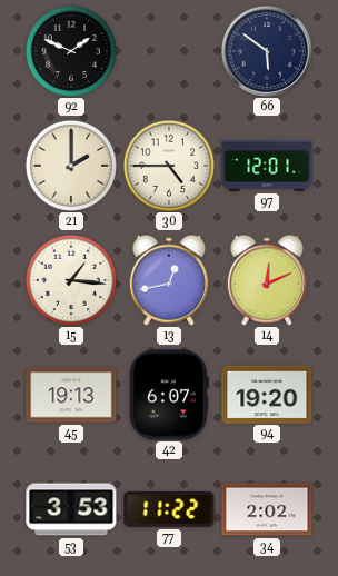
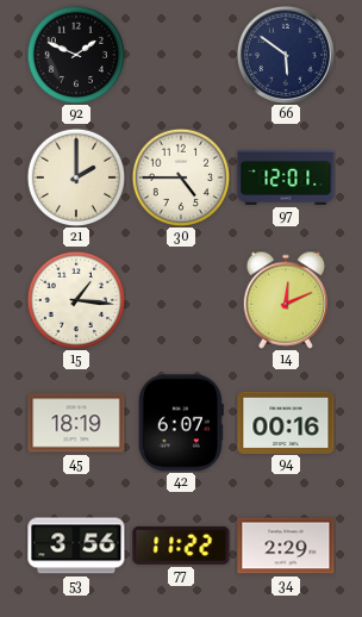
13: 12:43 -> none
45: 19:13 -> 18:19
94: 19:20 -> 00:16
53: 3:53 -> 3:56
34: 2:02 -> 2:29
